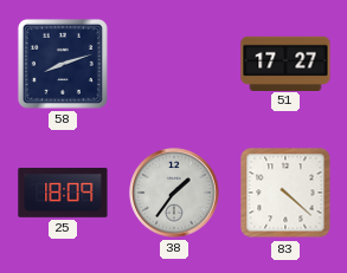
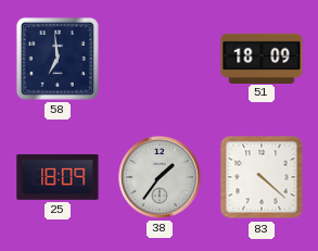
58: 8:12 -> 6:59
51: 17:27 -> 18:09
